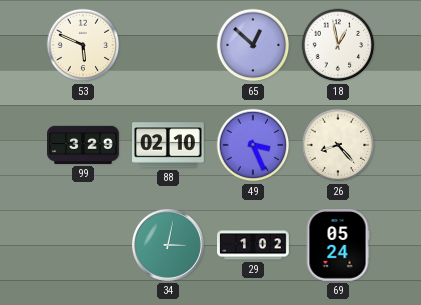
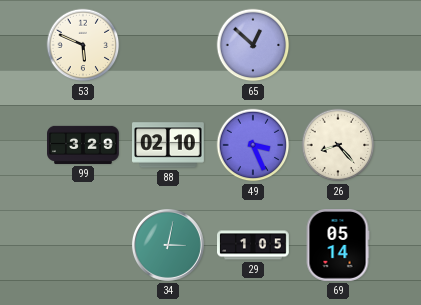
18: 12:58 -> none
29: 1:02 -> 1:05
69: 05:24 -> 05:14
